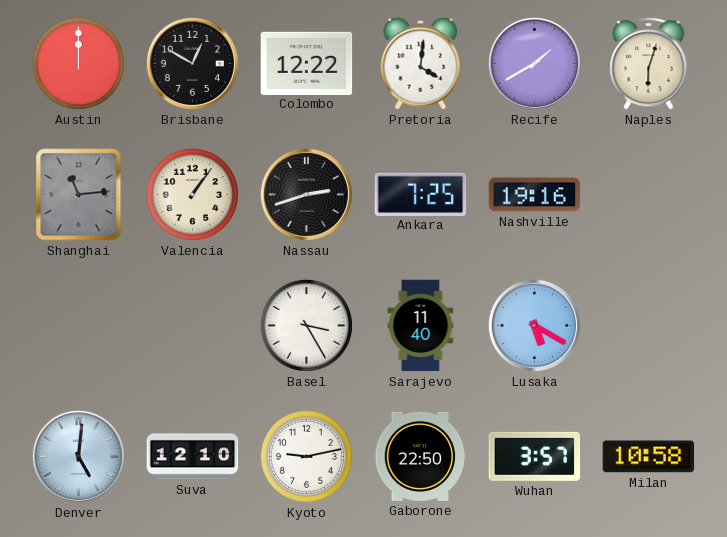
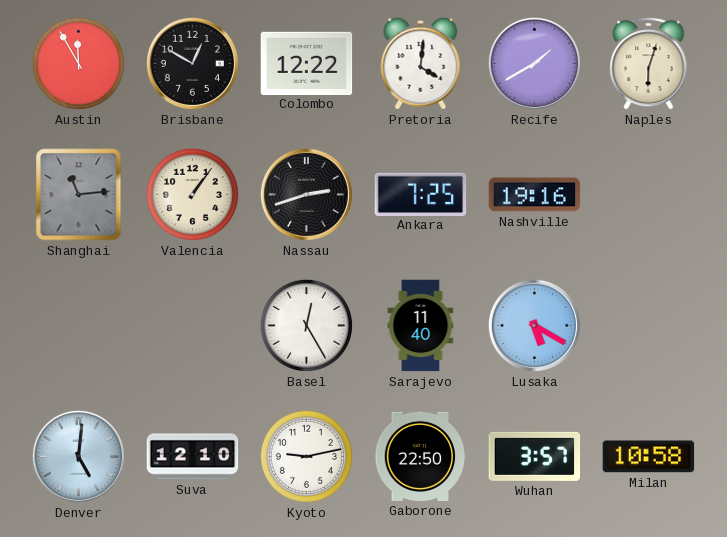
Austin: 12:00 -> 11:55
Basel: 3:25 -> 12:25
